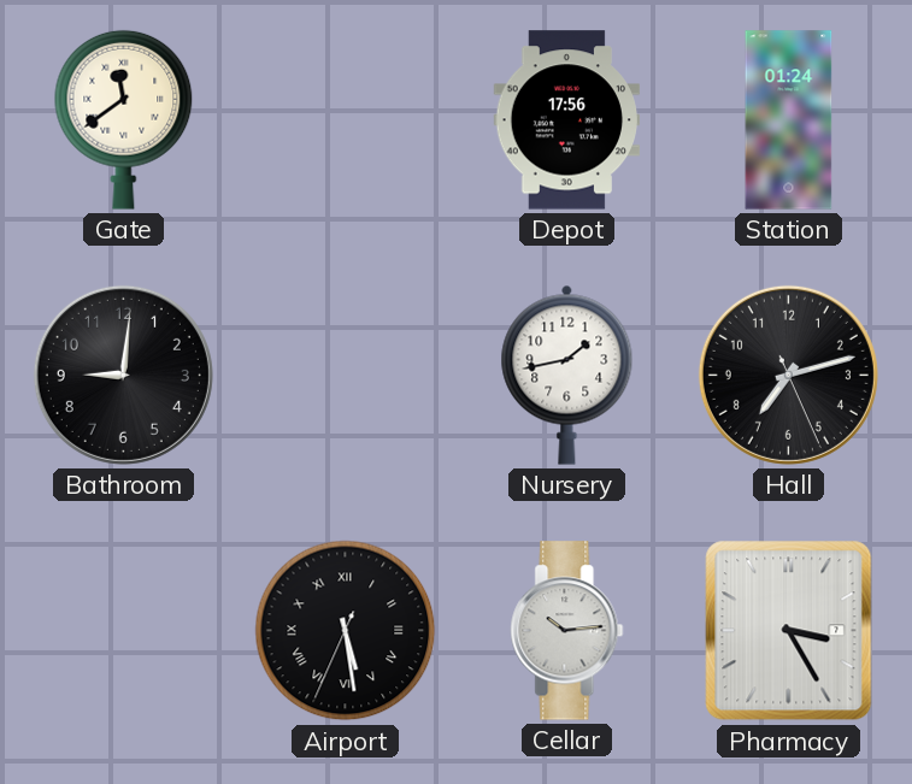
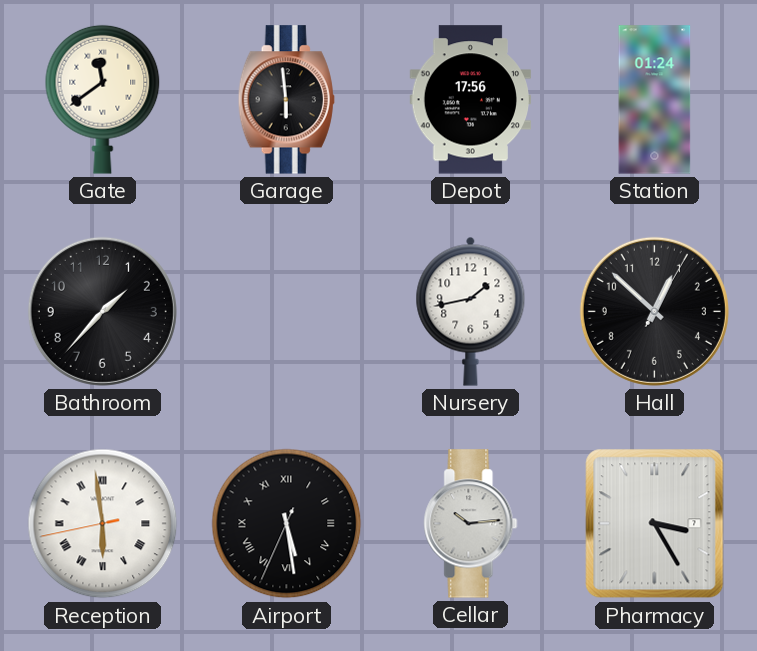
Garage: none -> 5:59
Bathroom: 9:01 -> 1:37
Hall: 7:12 -> 12:52
Reception: none -> 5:58
